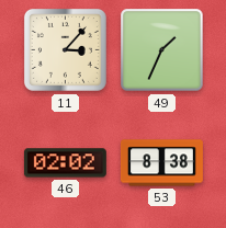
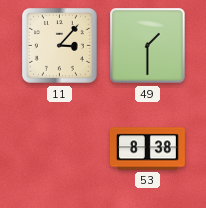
49: 1:34 -> 1:30
46: 02:02 -> none
